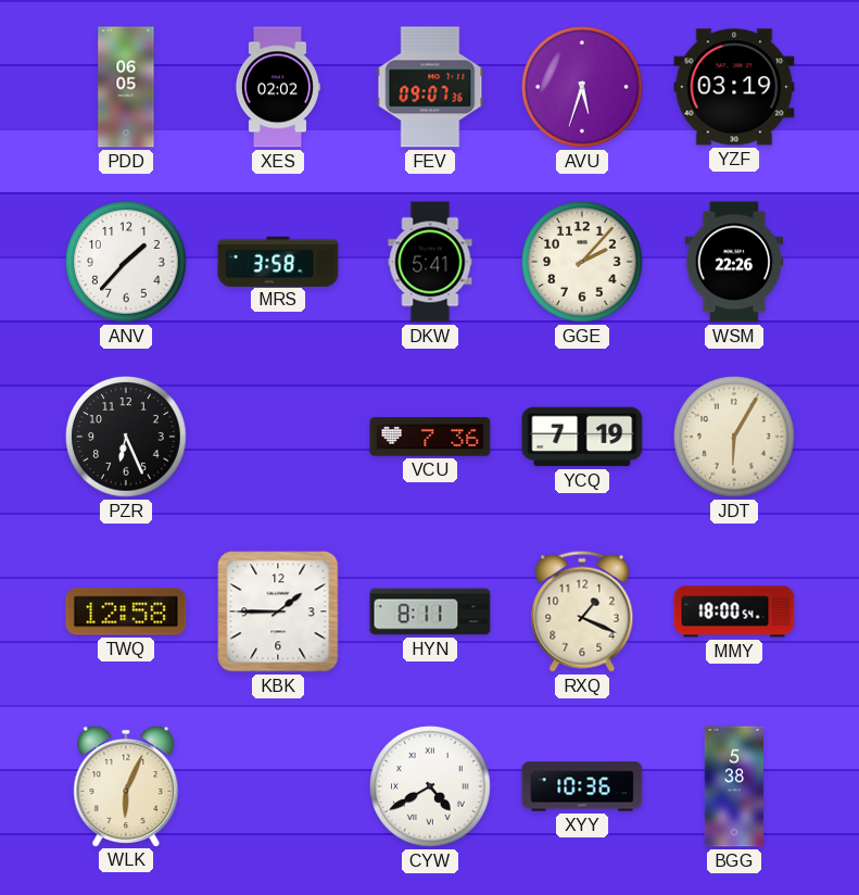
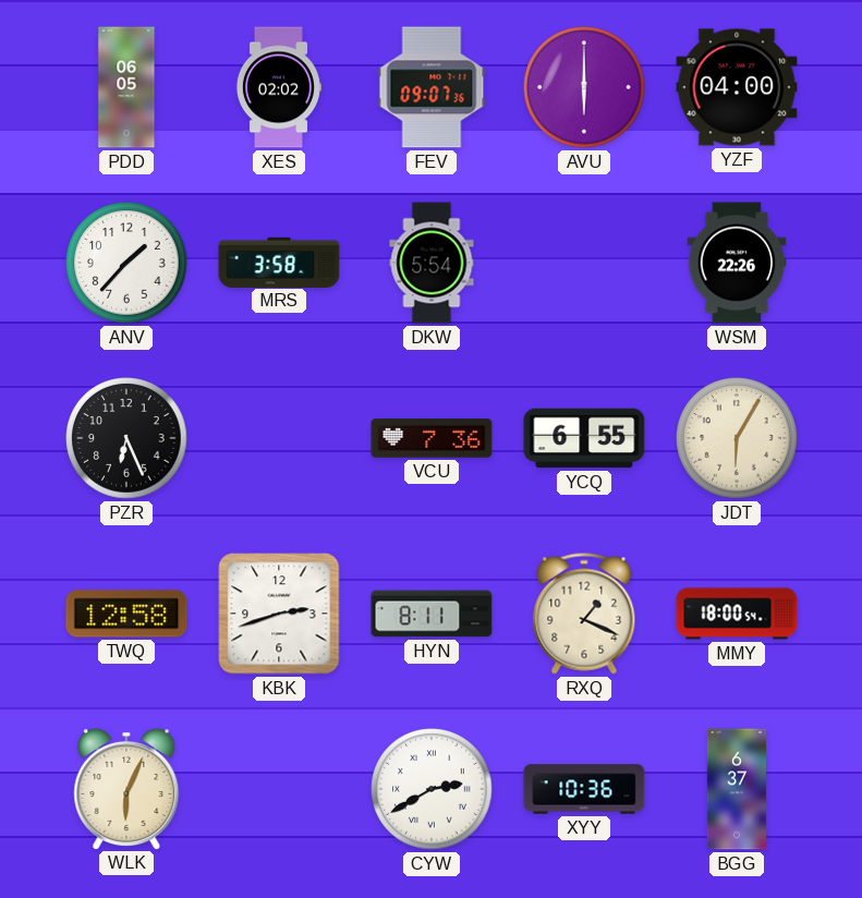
AVU: 5:33 -> 6:00
YZF: 03:19 -> 04:00
DKW: 5:41 -> 5:54
GGE: 2:07 -> none
YCQ: 7:19 -> 6:55
KBK: 1:45 -> 2:42
CYW: 4:40 -> 2:40
BGG: 5:38 -> 6:37
